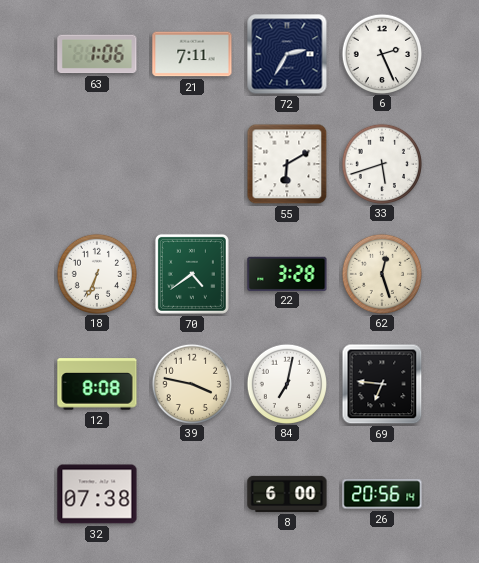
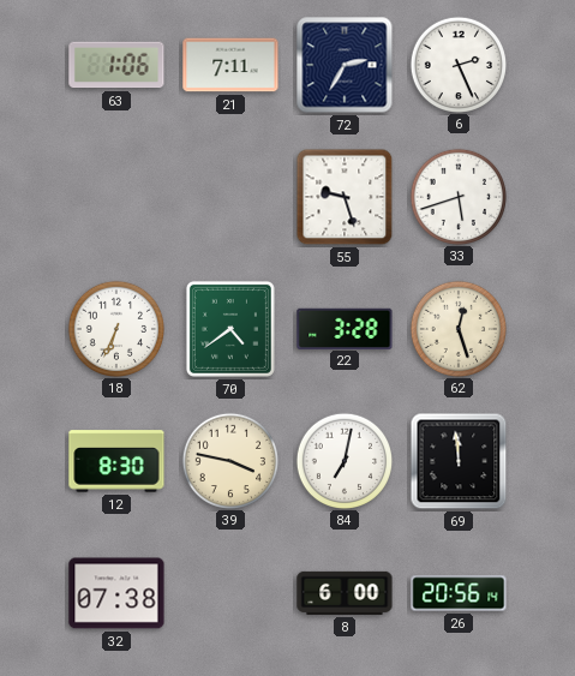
55: 6:10 -> 9:27
12: 8:08 -> 8:30
69: 6:46 -> 11:59
